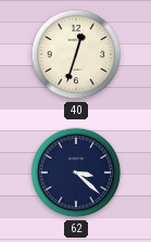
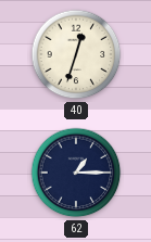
62: 3:22 -> 1:15
